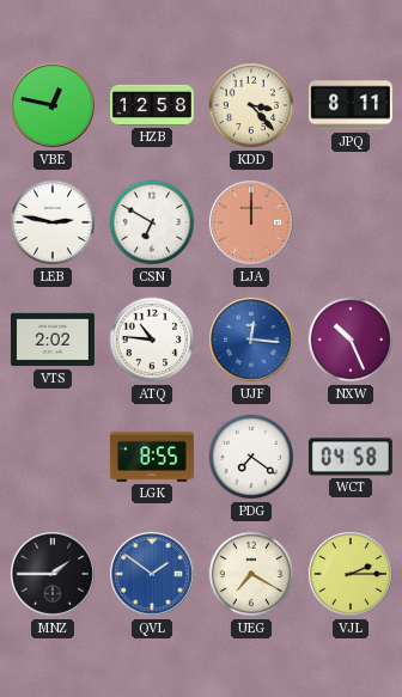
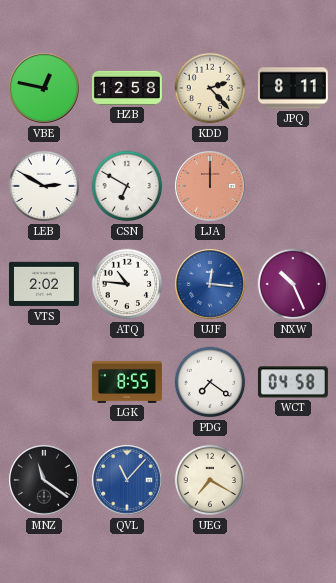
KDD: 3:23 -> 2:23
LEB: 2:47 -> 2:50
MNZ: 1:45 -> 11:21
QVL: 1:51 -> 11:07
VJL: 2:15 -> none
